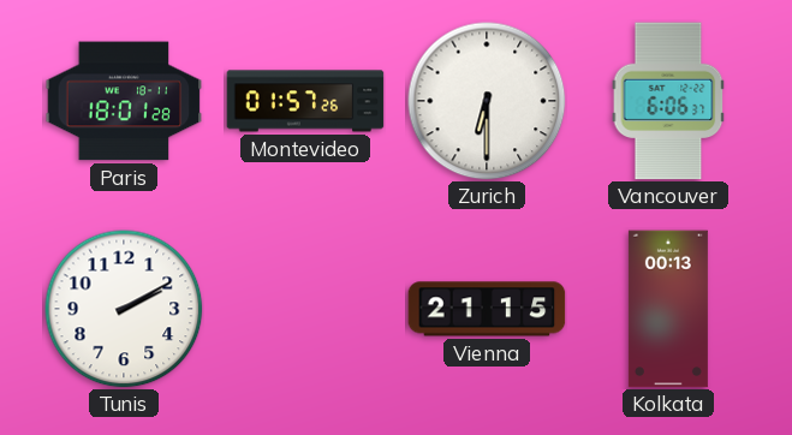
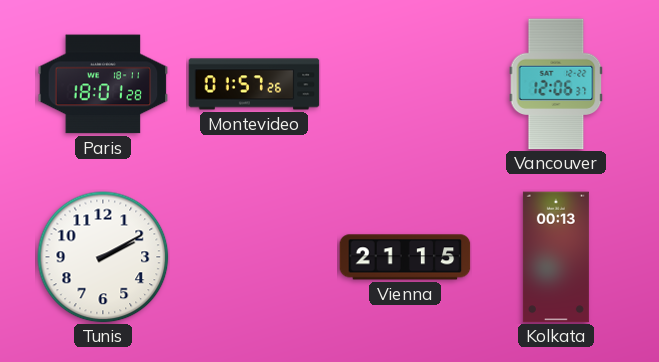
Zurich: 6:30 -> none
Vancouver: 6:06 -> 12:06
